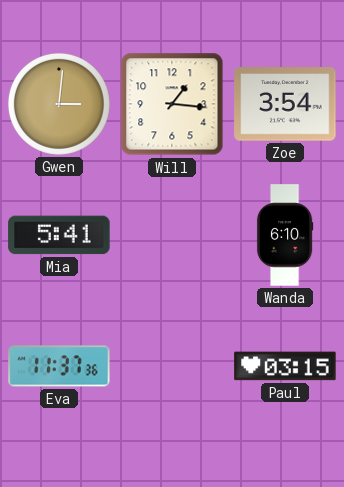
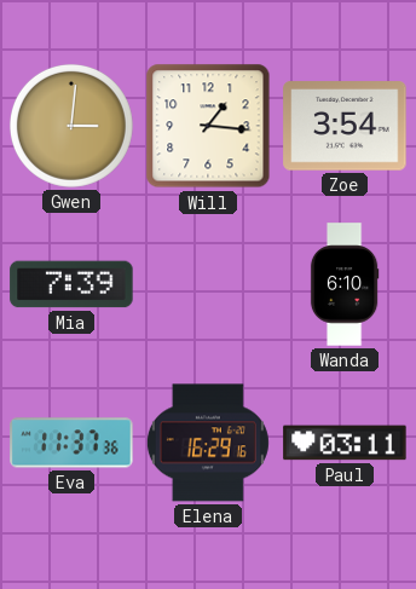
Mia: 5:41 -> 7:39
Elena: none -> 16:29
Paul: 03:15 -> 03:11
